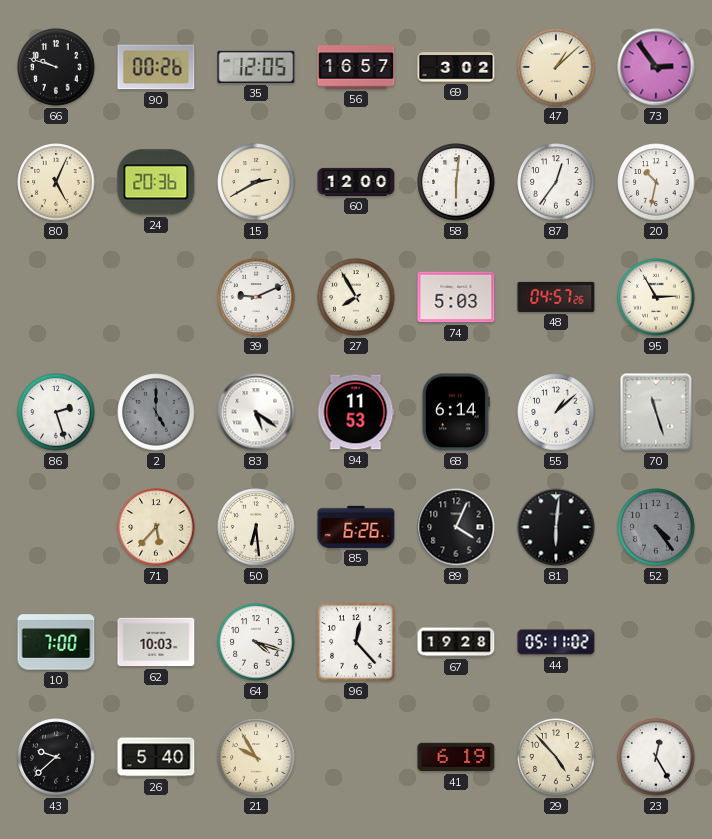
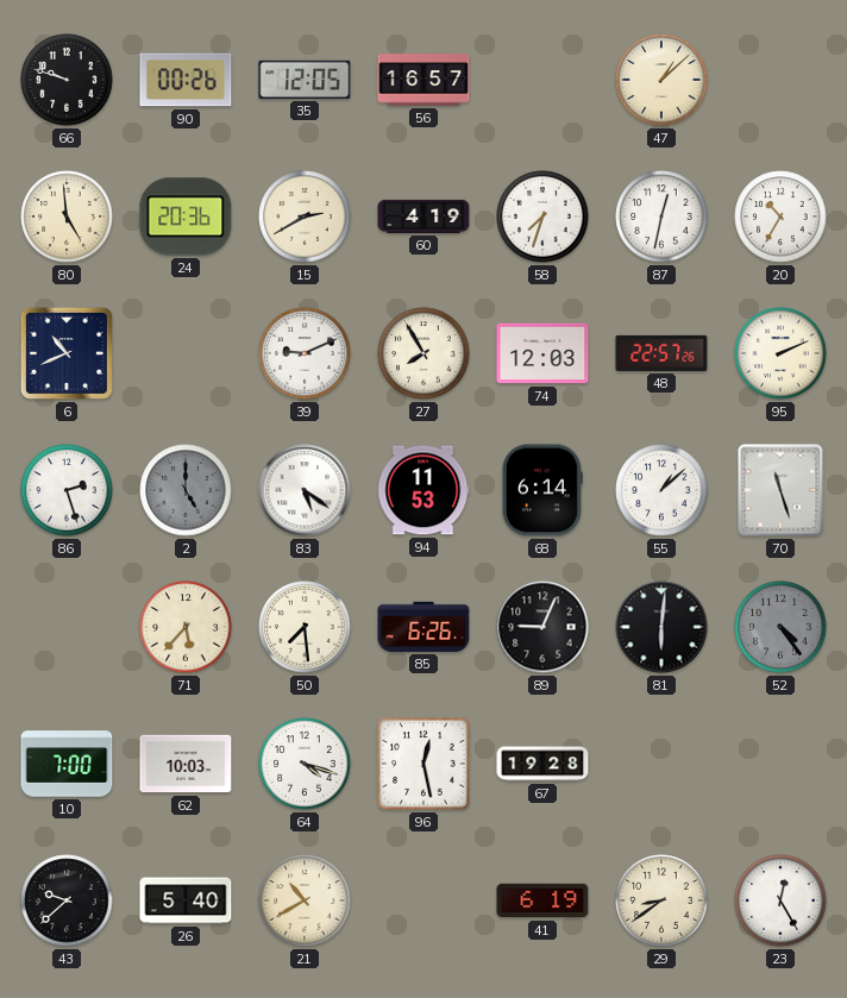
69: 3:02 -> none
73: 2:54 -> none
80: 5:04 -> 4:59
60: 12:00 -> 4:19
58: 6:01 -> 7:33
87: 12:36 -> 12:32
20: 10:32 -> 10:35
6: none -> 10:41
74: 5:03 -> 12:03
48: 04:57 -> 22:57
95: 2:55 -> 2:11
50: 6:29 -> 7:29
89: 4:04 -> 9:04
96: 12:23 -> 12:28
44: 05:11 -> none
21: 9:55 -> 10:40
29: 4:53 -> 8:39
